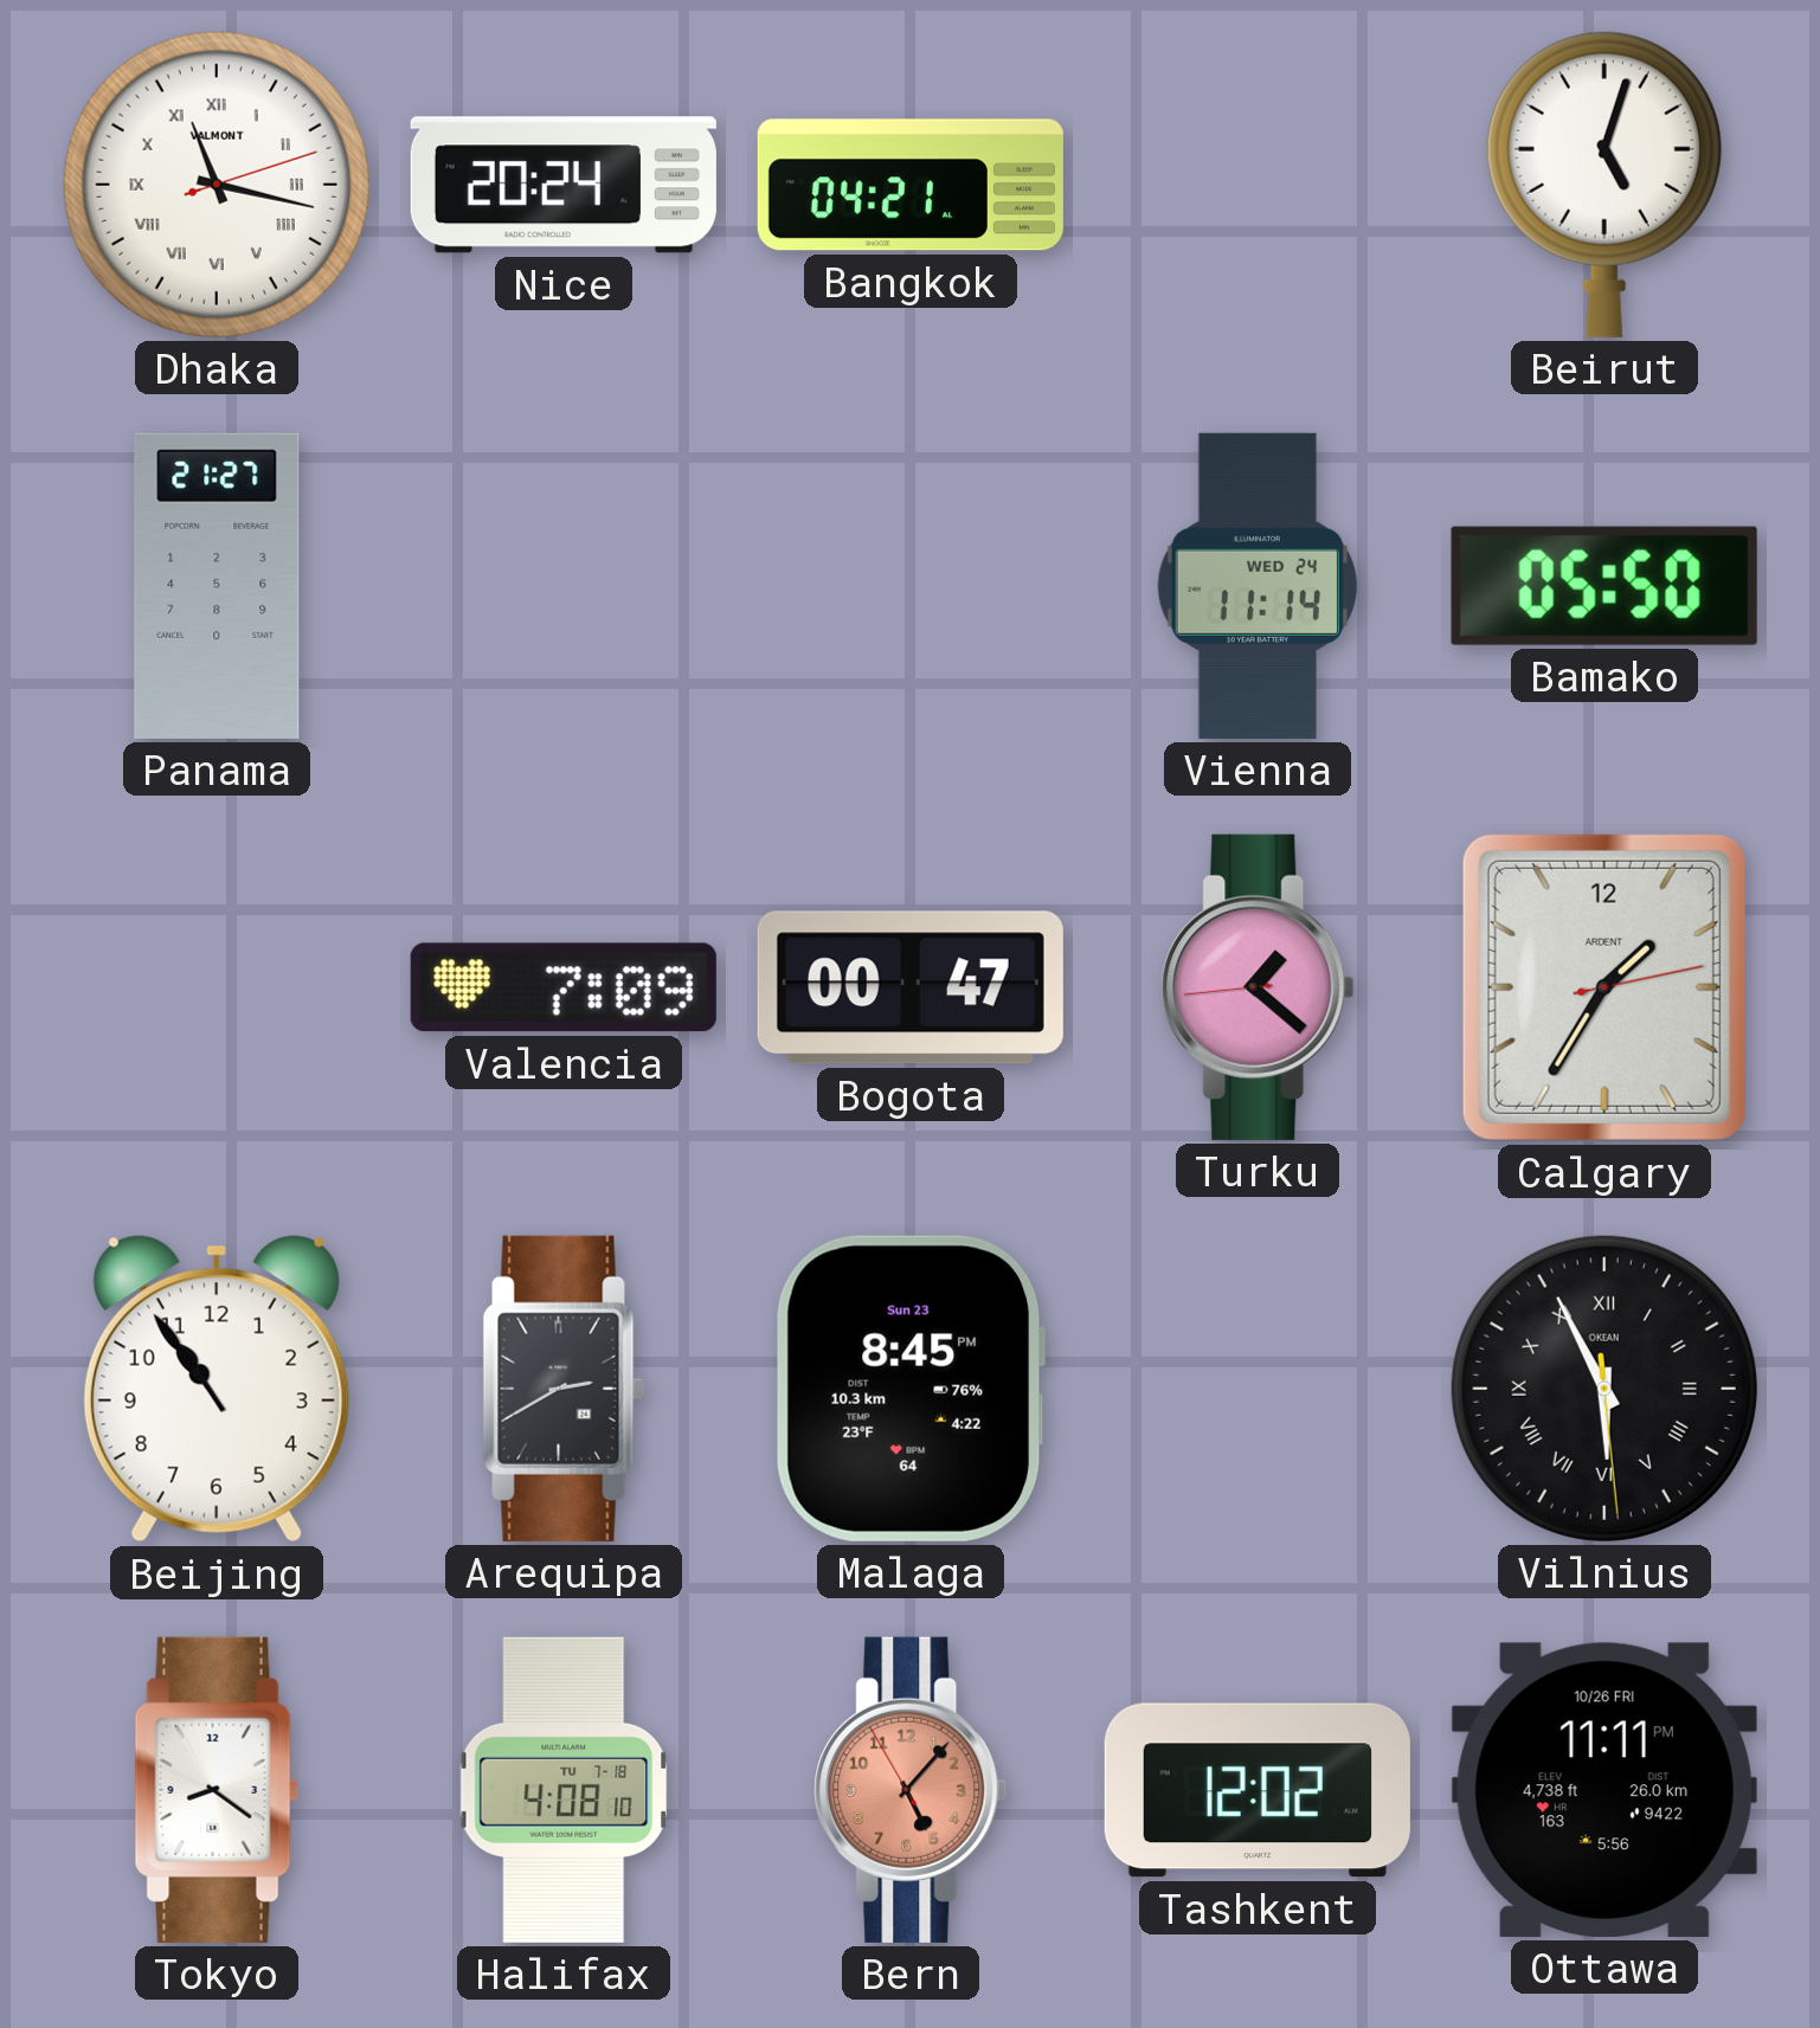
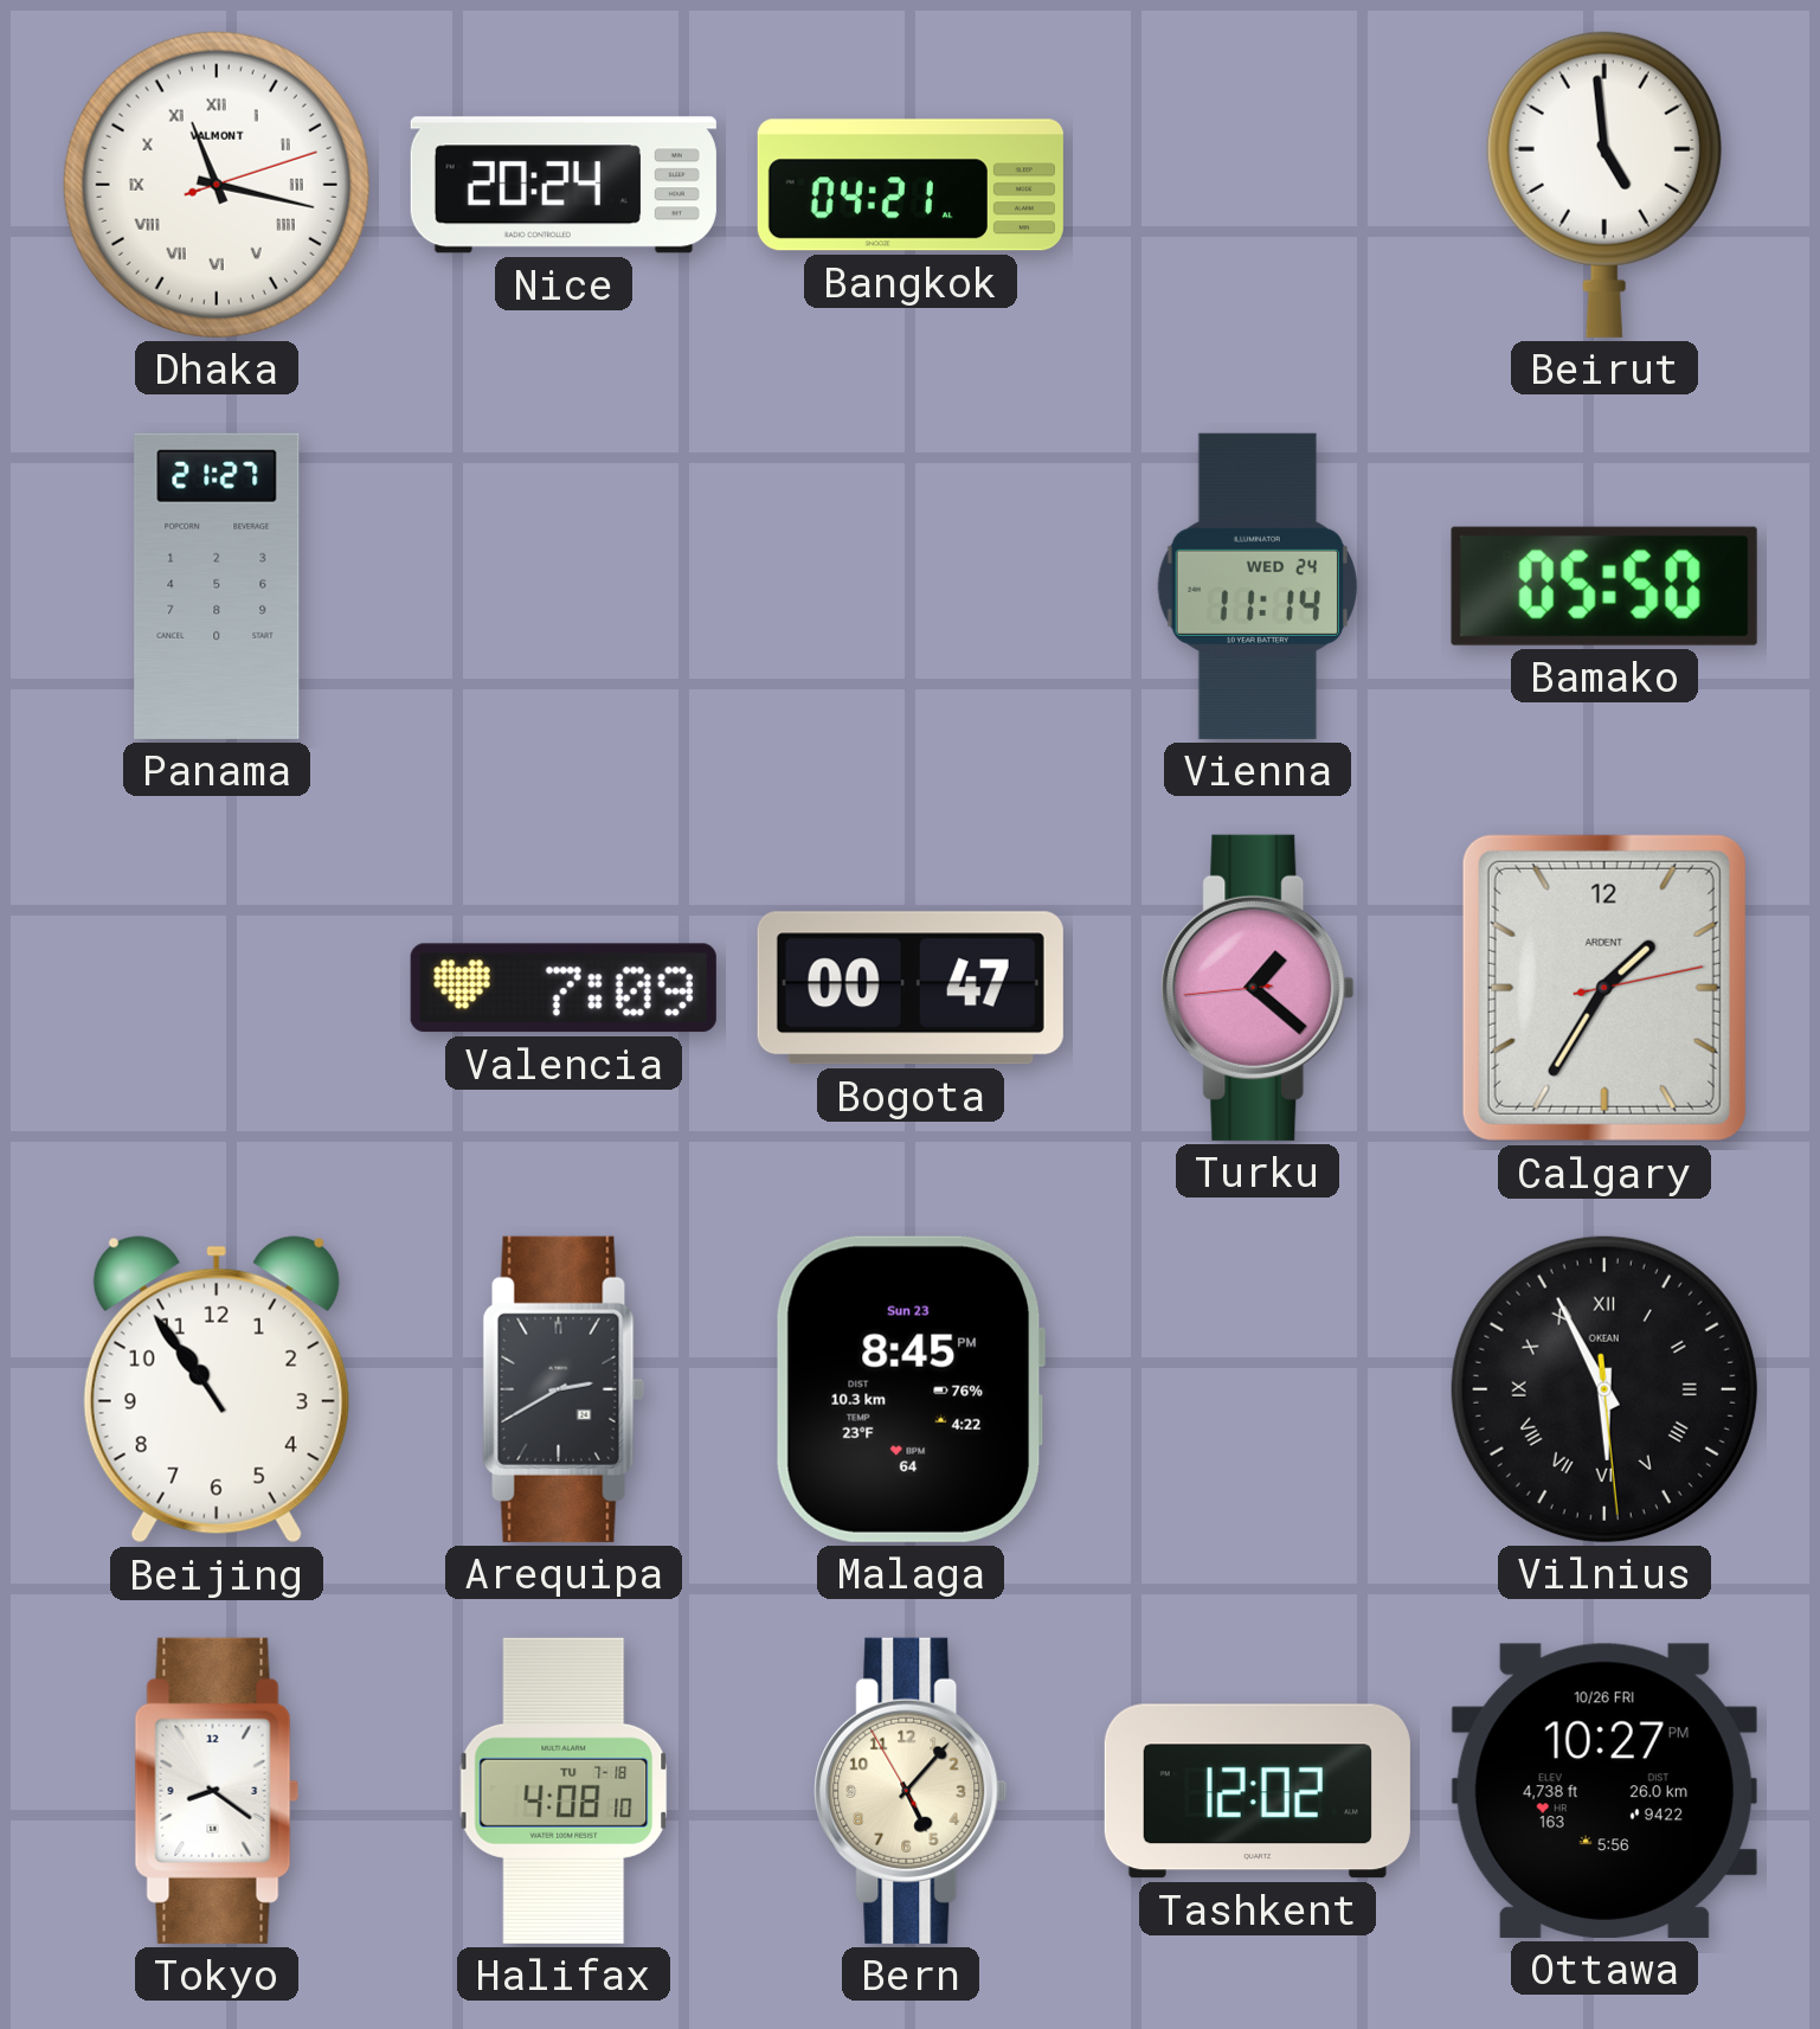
Beirut: 5:03 -> 4:59
Bern dial: salmon -> cream
Ottawa: 11:11 -> 10:27
